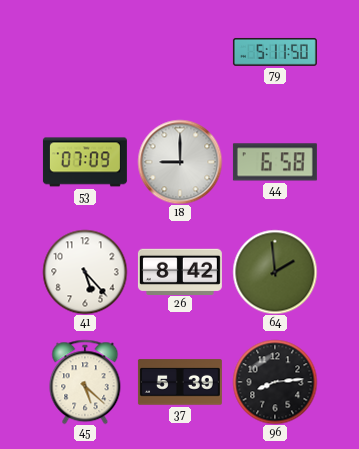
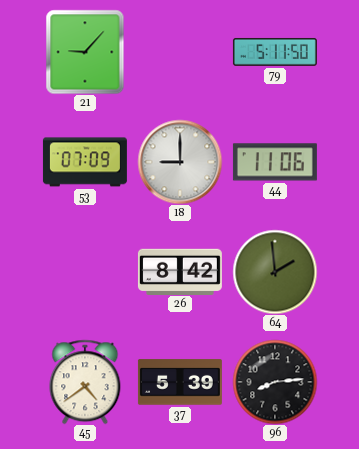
21: none -> 9:07
44: 6:58 -> 11:06
41: 5:23 -> none
45: 5:22 -> 4:39
